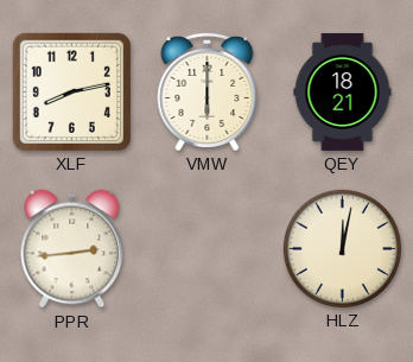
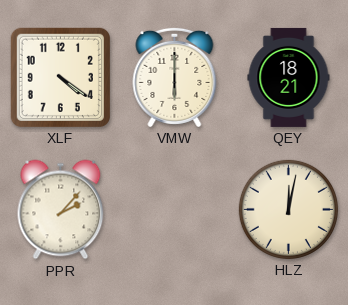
XLF: 8:13 -> 4:21
PPR: 2:44 -> 2:07
